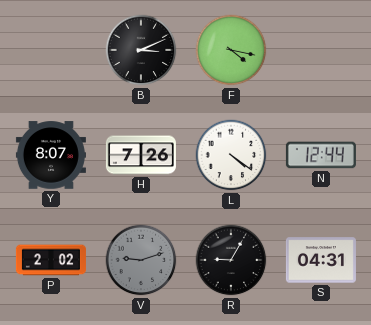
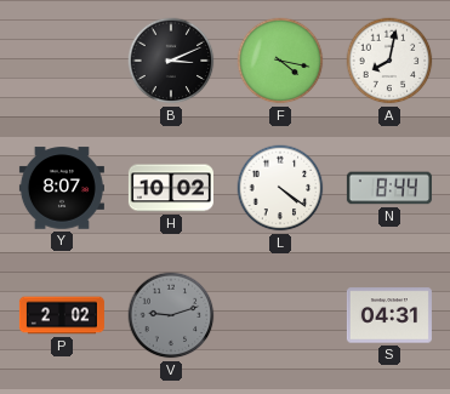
A: none -> 8:02
H: 7:26 -> 10:02
N: 12:44 -> 8:44
R: 9:05 -> none
